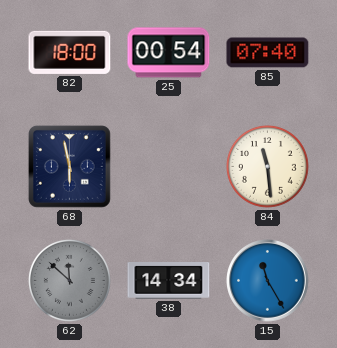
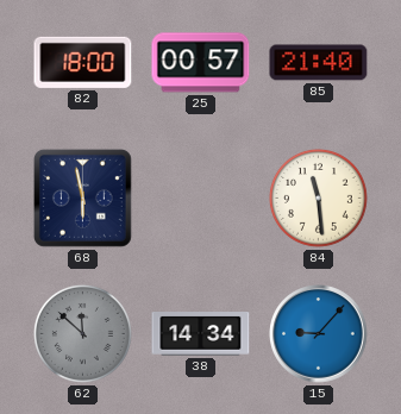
25: 00:54 -> 00:57
85: 07:40 -> 21:40
15: 11:25 -> 9:07
